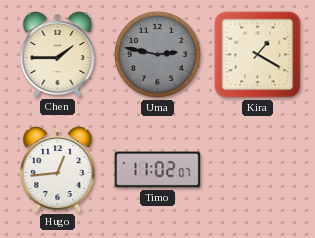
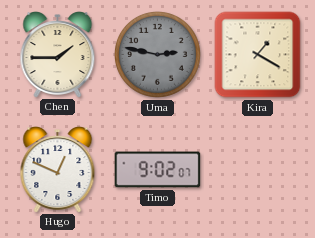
Hugo: 12:44 -> 12:49
Timo: 11:02 -> 9:02
